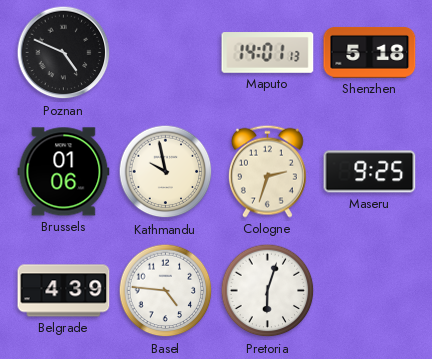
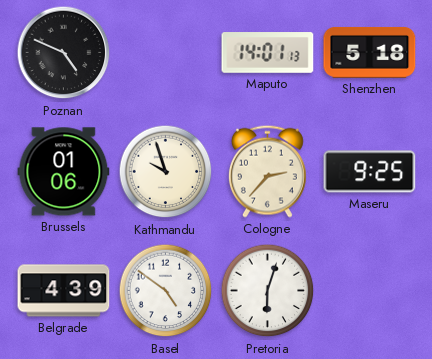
Kathmandu: 9:58 -> 9:57
Cologne: 2:33 -> 2:37
Basel: 4:46 -> 4:51
